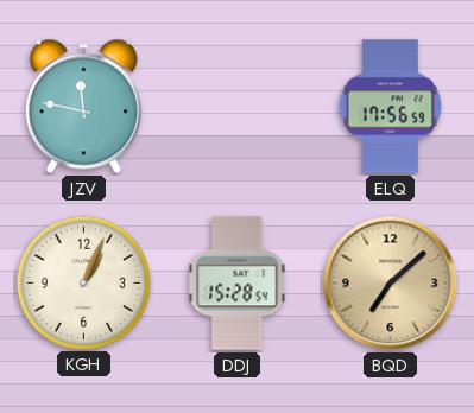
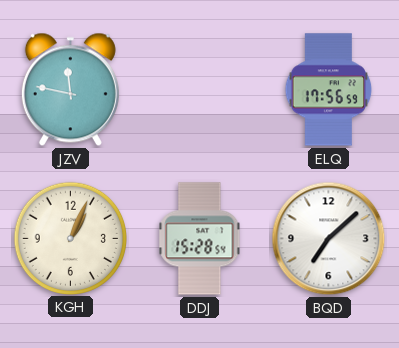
BQD dial: champagne -> white
